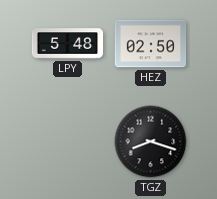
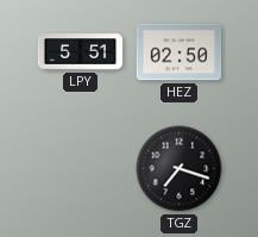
LPY: 5:48 -> 5:51
TGZ: 8:18 -> 7:18
